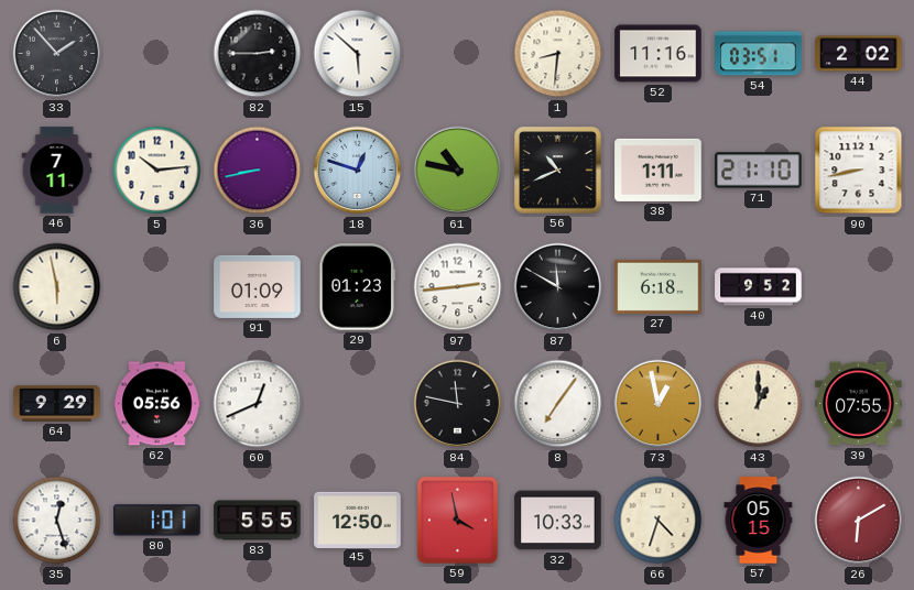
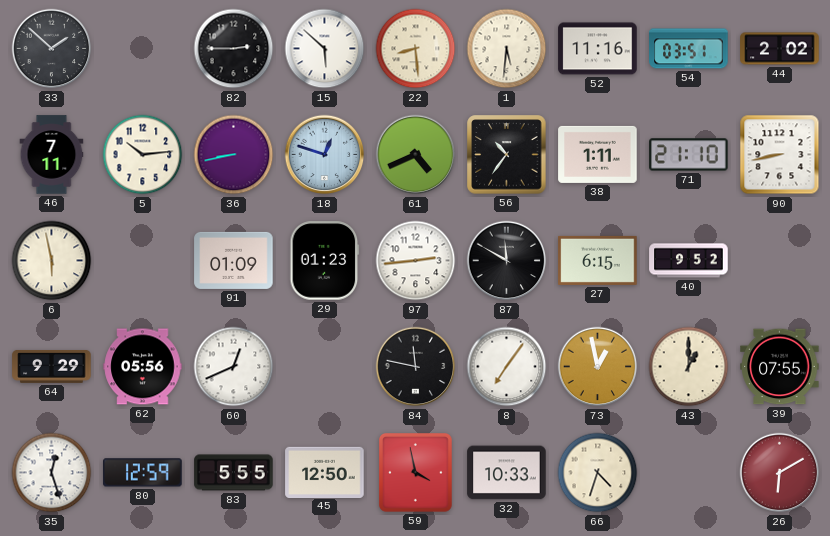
33: 1:53 -> 1:52
22: none -> 8:29
1: 8:31 -> 5:31
61: 10:47 -> 4:41
56: 10:41 -> 10:36
27: 6:18 -> 6:15
80: 1:01 -> 12:59
57: 05:15 -> none
